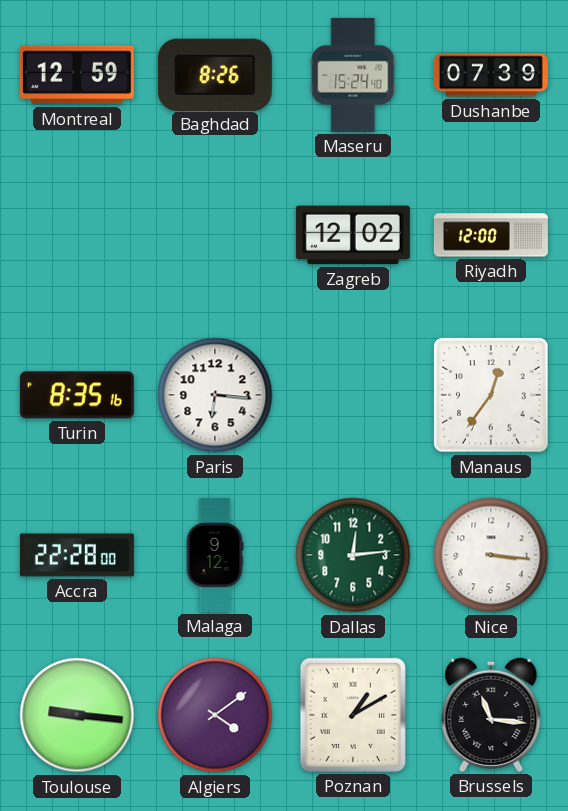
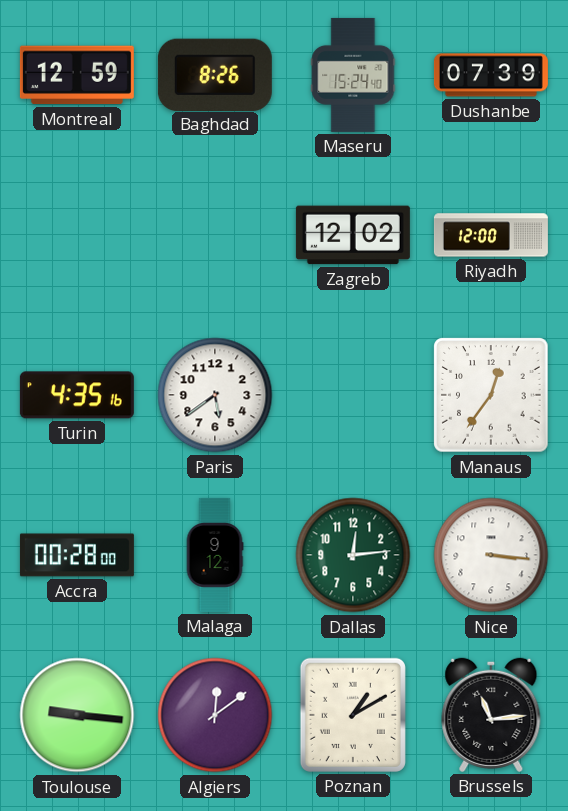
Turin: 8:35 -> 4:35
Paris: 6:16 -> 5:39
Accra: 22:28 -> 00:28
Algiers: 4:09 -> 12:09
Brussels: 11:16 -> 11:14
